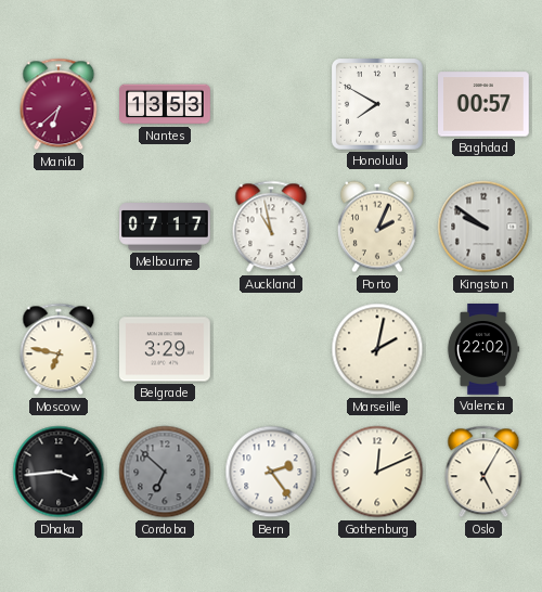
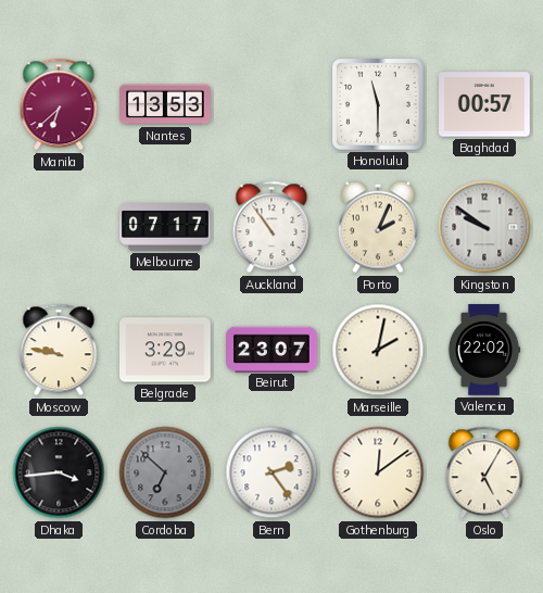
Honolulu: 7:50 -> 11:30
Auckland: 10:58 -> 10:54
Moscow: 6:47 -> 9:47
Beirut: none -> 23:07
Gothenburg: 12:11 -> 12:09
